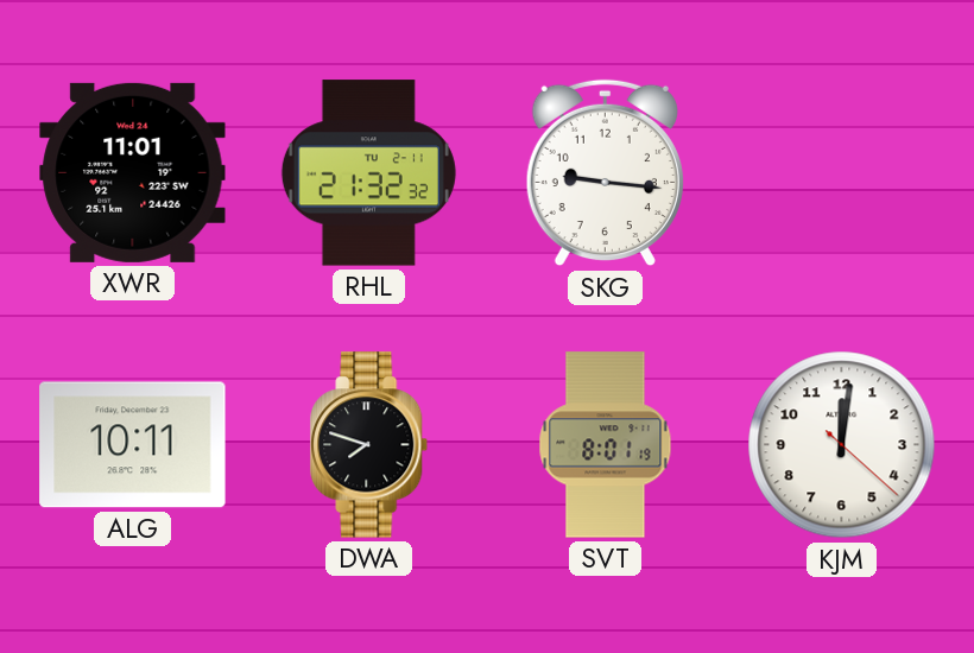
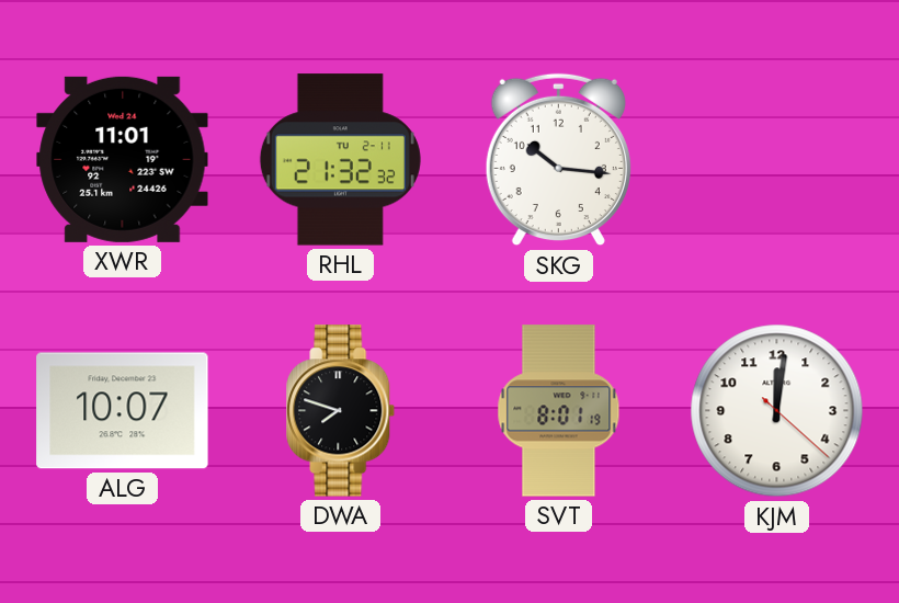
SKG: 9:16 -> 10:16
ALG: 10:11 -> 10:07
